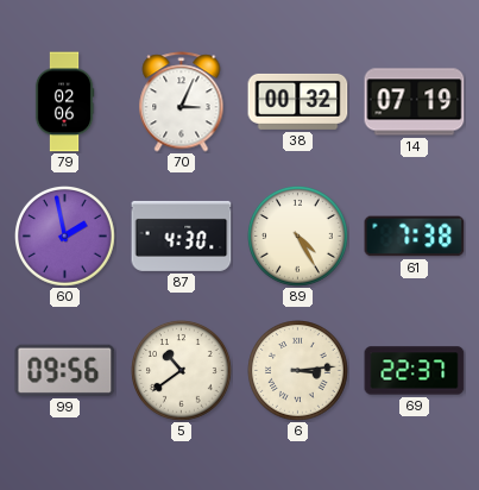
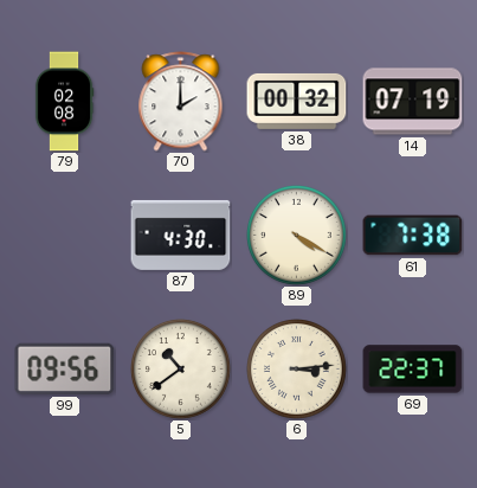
79: 02:06 -> 02:08
70: 3:04 -> 2:00
60: 1:58 -> none
89: 4:25 -> 4:20
